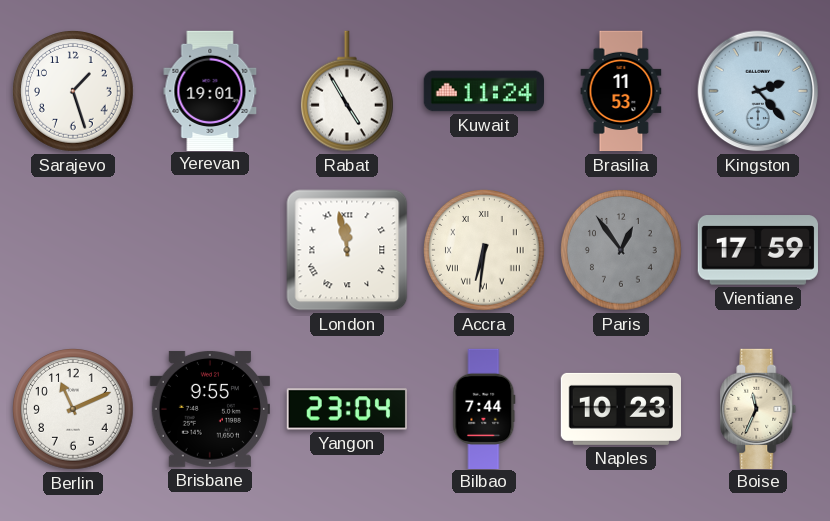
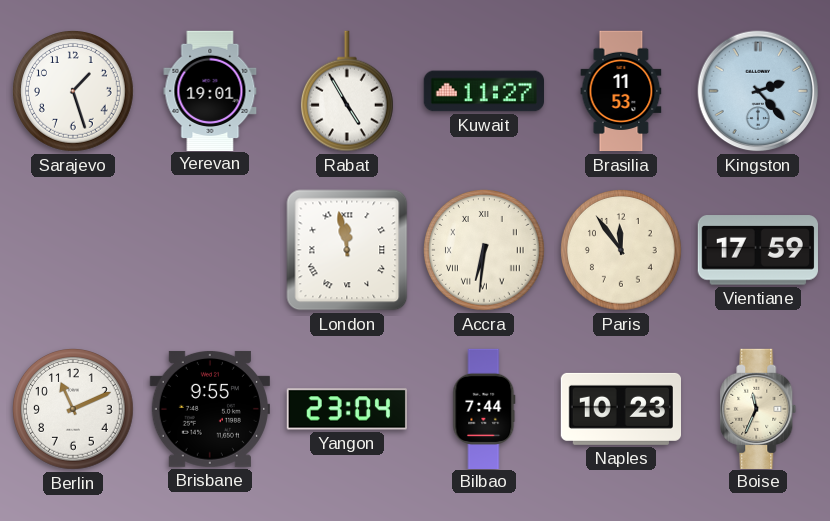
Kuwait: 11:24 -> 11:27
Paris: 12:54 -> 11:54
Paris dial: grey -> cream
